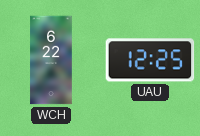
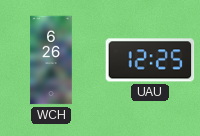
WCH: 6:22 -> 6:26
